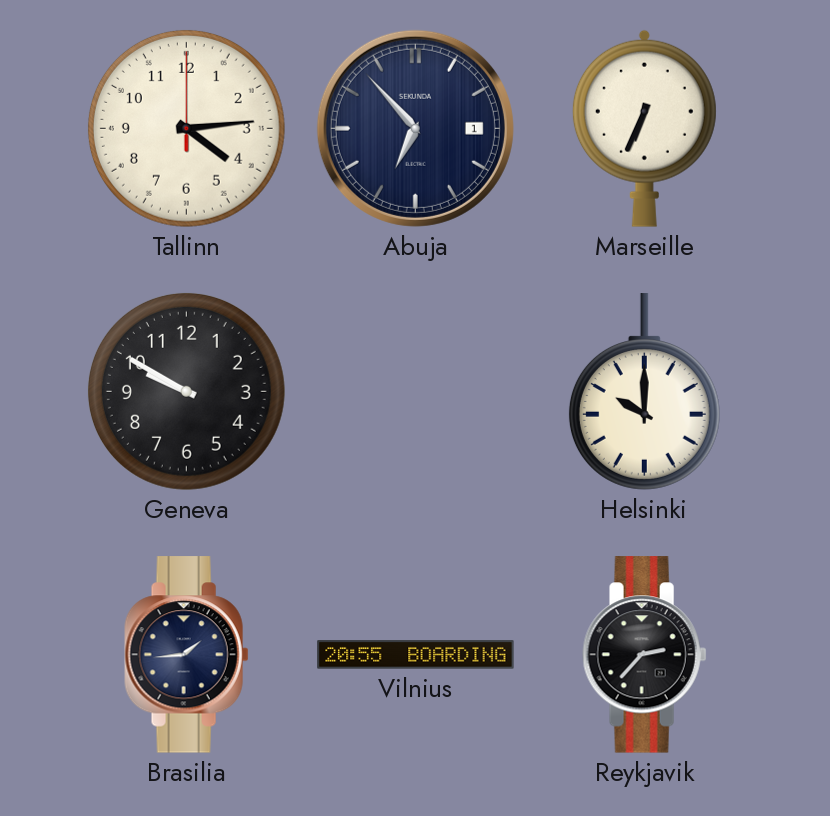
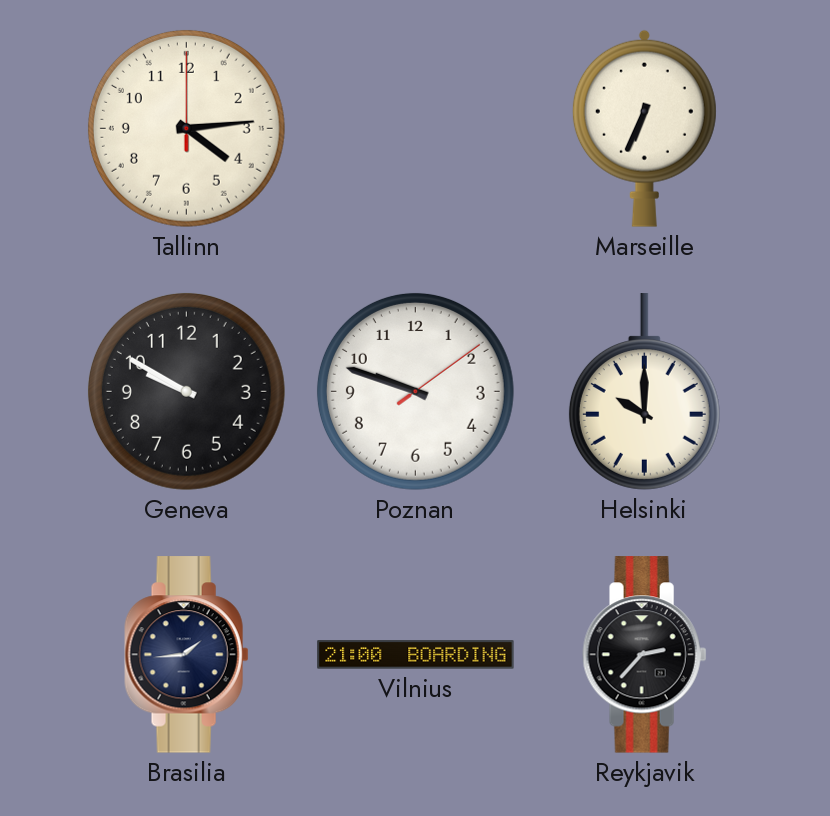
Abuja: 6:53 -> none
Poznan: none -> 9:48
Vilnius: 20:55 -> 21:00
